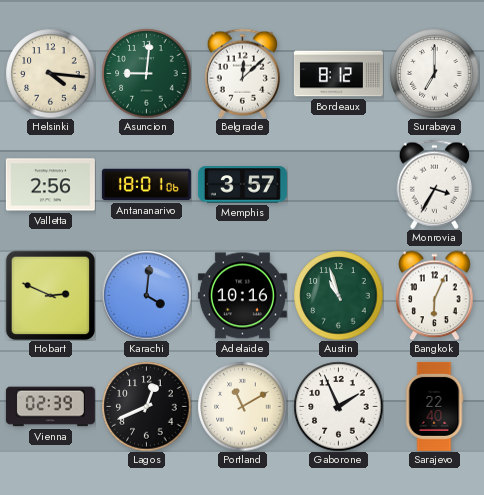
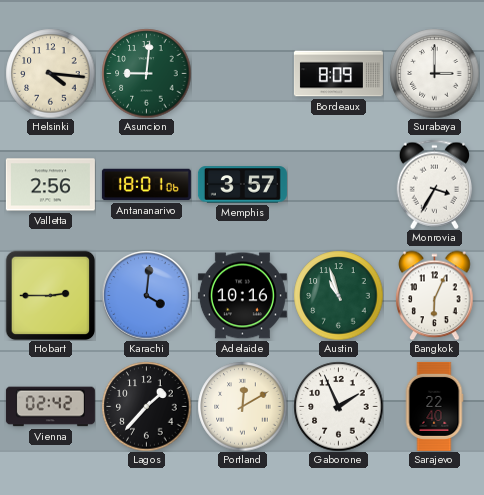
Belgrade: 12:08 -> none
Bordeaux: 8:12 -> 8:09
Surabaya: 7:00 -> 3:00
Hobart: 2:49 -> 2:45
Vienna: 02:39 -> 02:42
Lagos: 12:41 -> 1:37
Portland: 11:10 -> 12:10
